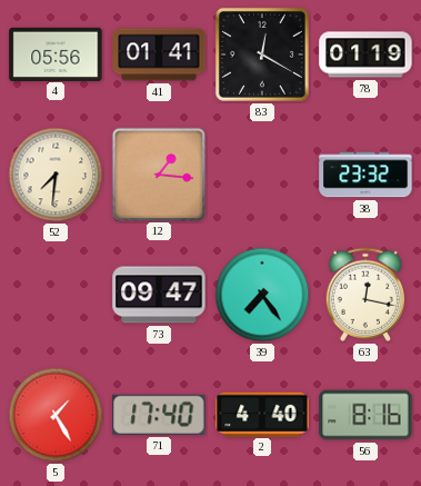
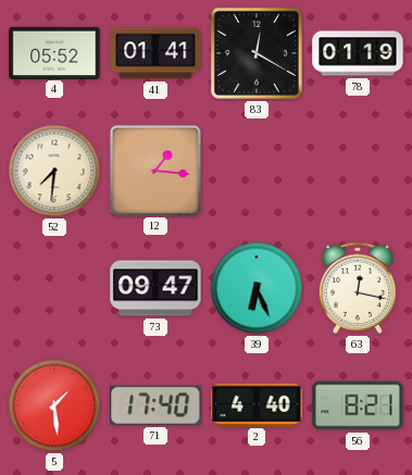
4: 05:56 -> 05:52
38: 23:32 -> none
39: 7:24 -> 6:26
5: 1:25 -> 1:29
56: 8:16 -> 8:21
